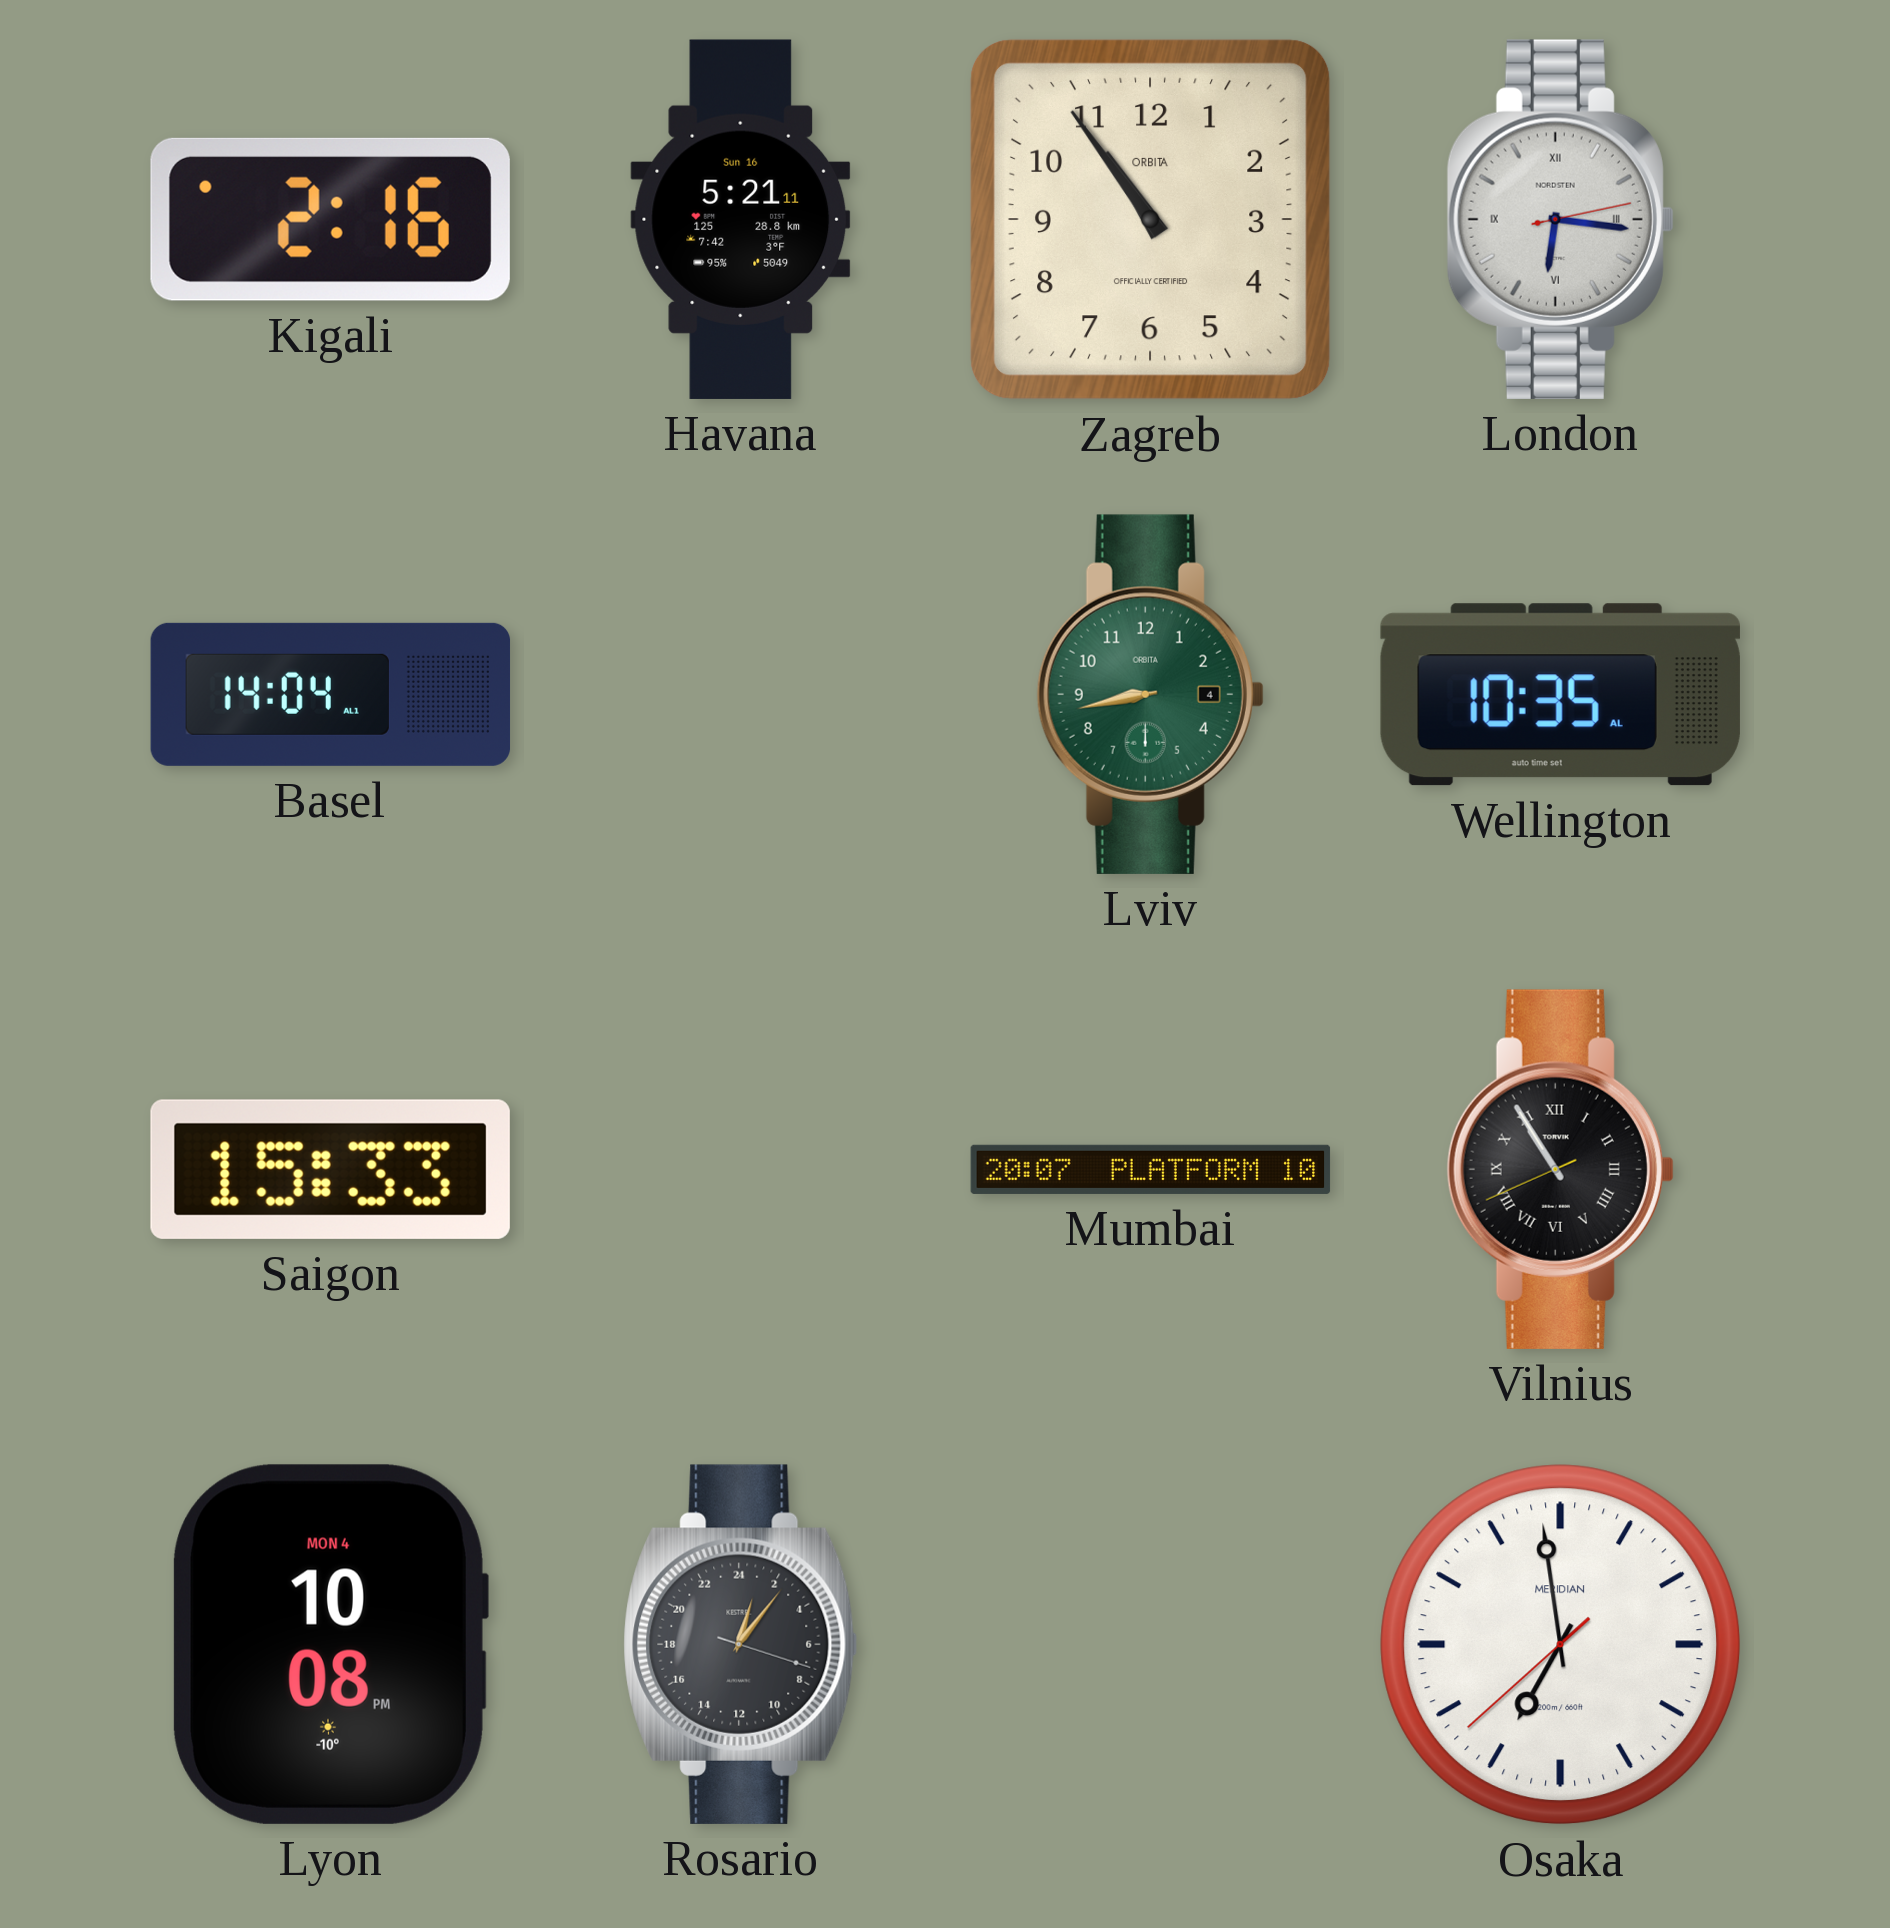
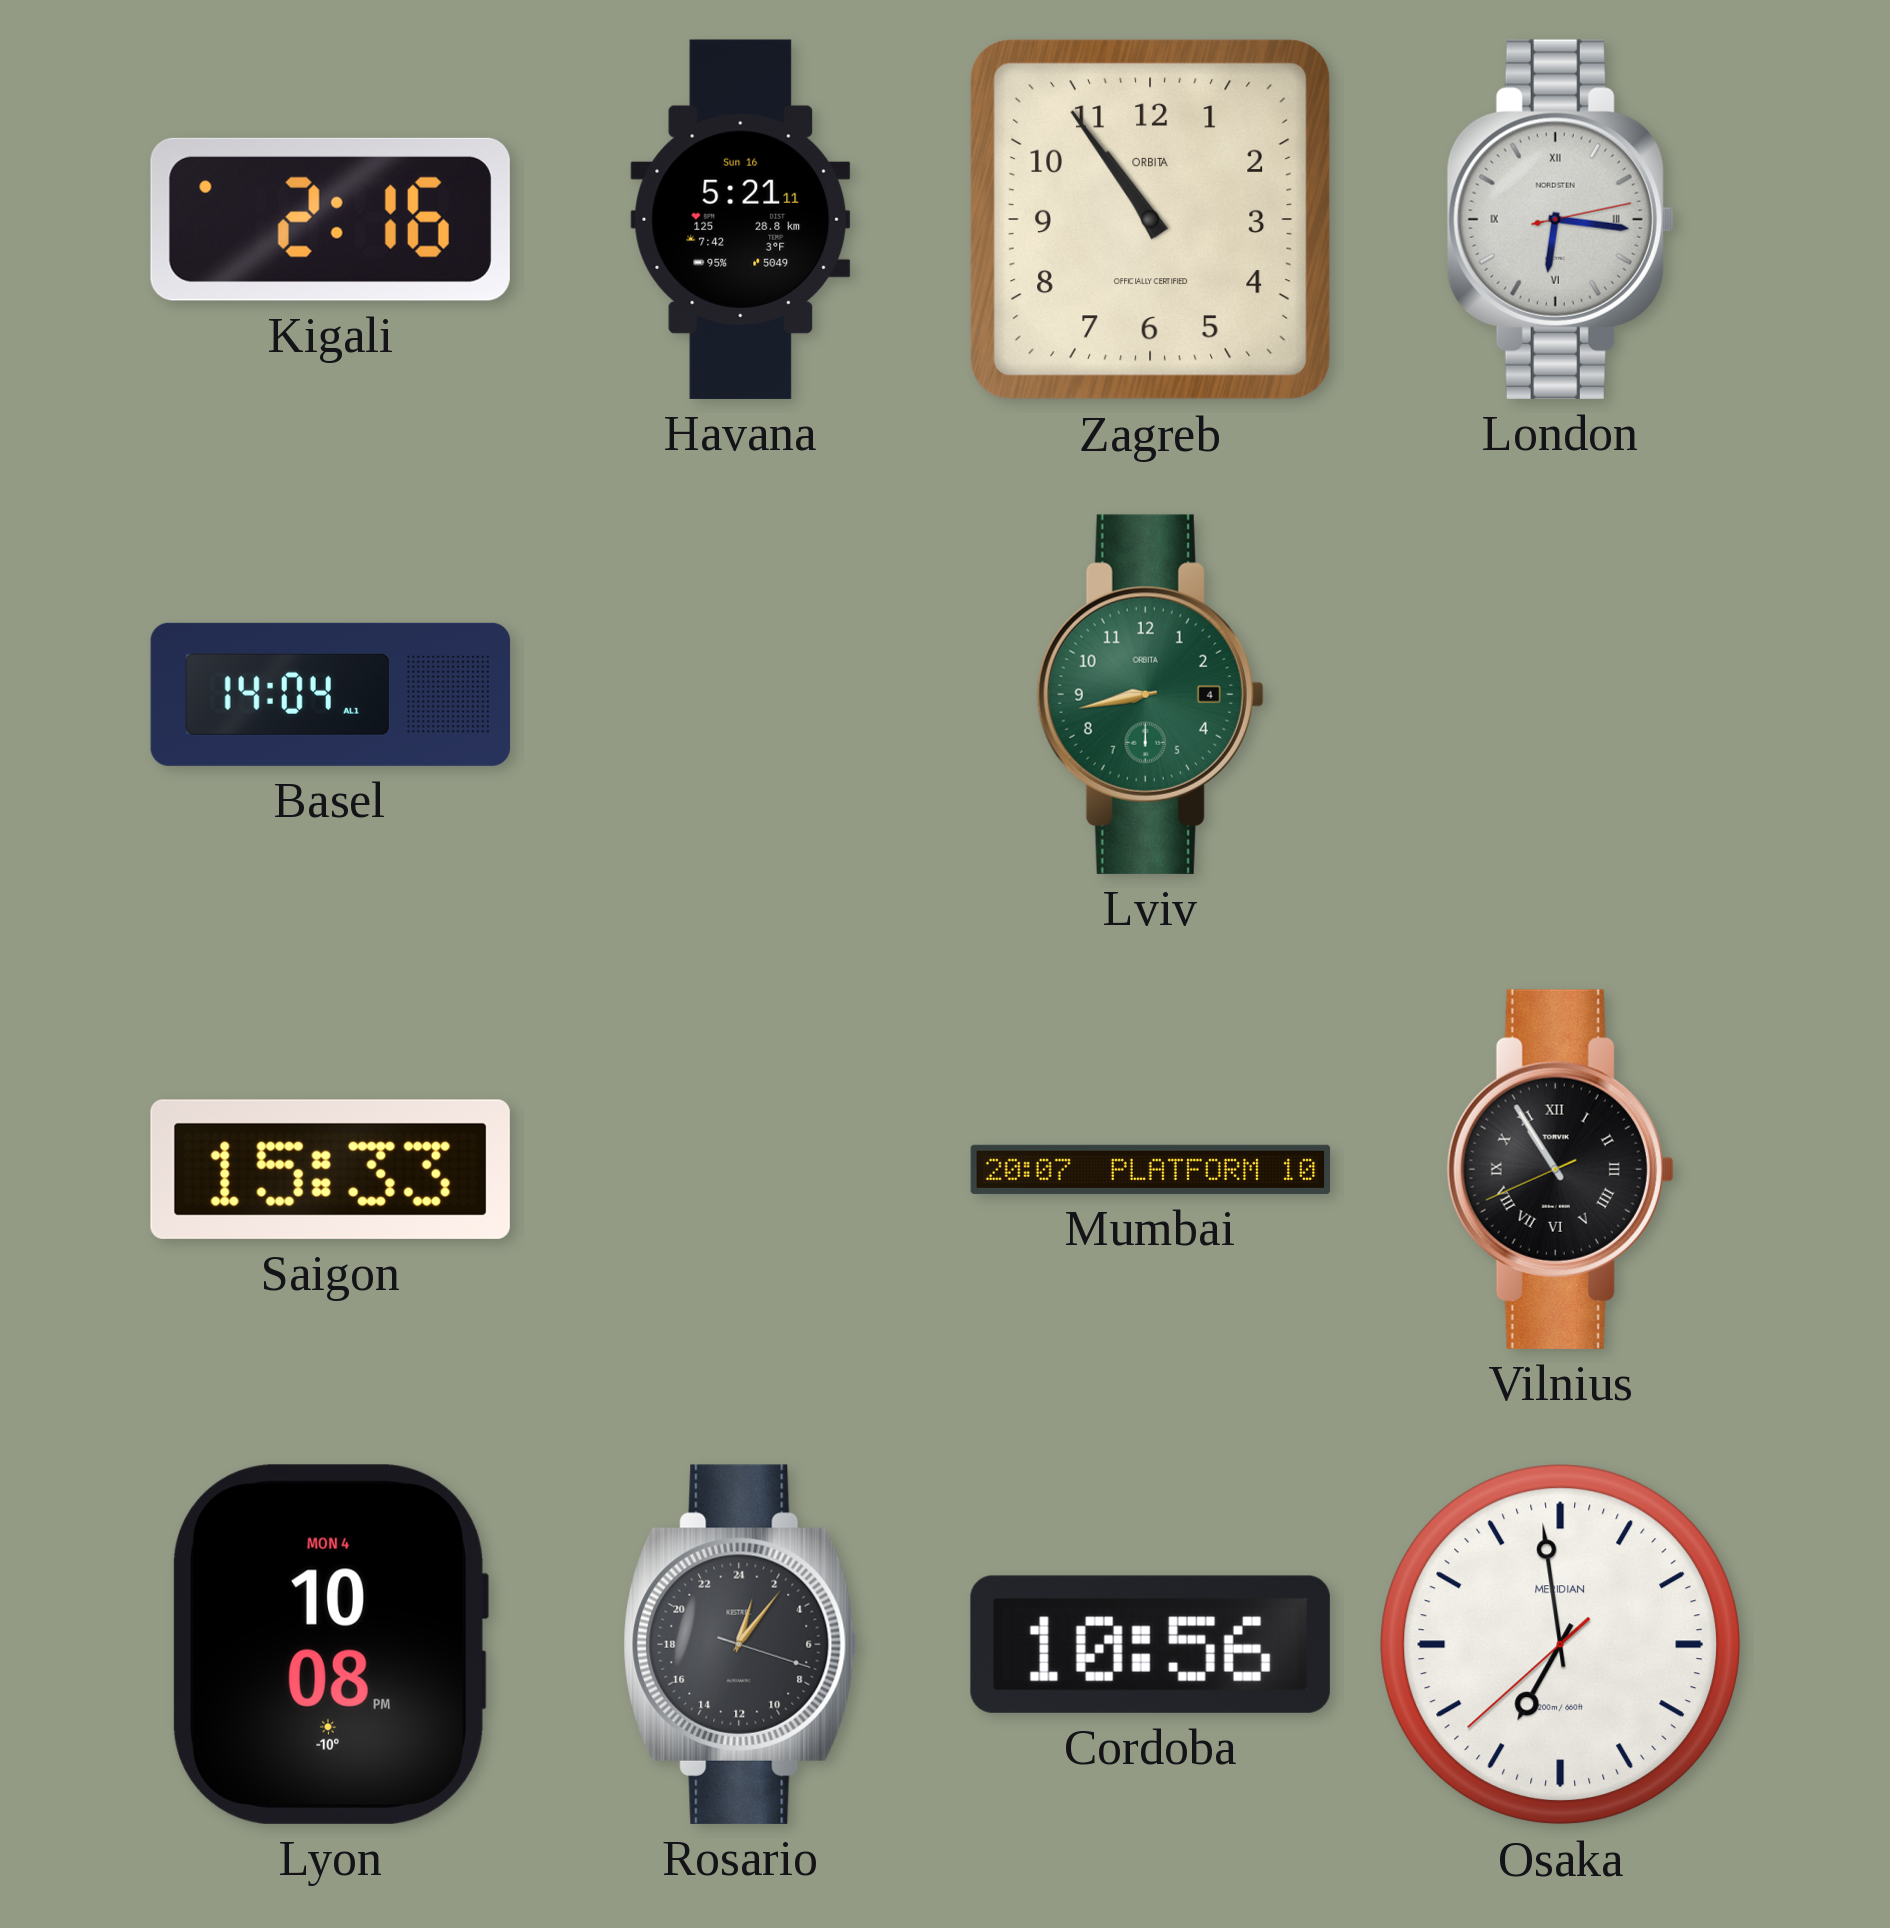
Wellington: 10:35 -> none
Cordoba: none -> 10:56
